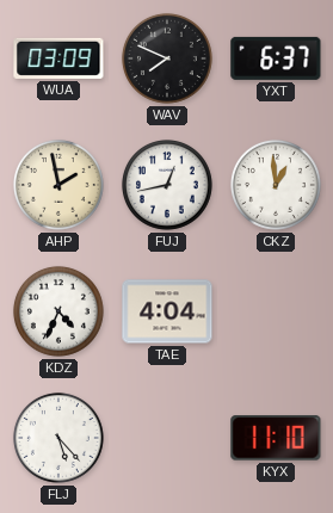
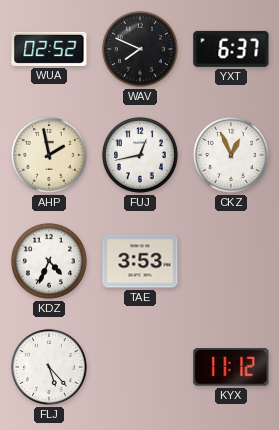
WUA: 03:09 -> 02:52
CKZ: 12:59 -> 12:56
TAE: 4:04 -> 3:53
KYX: 11:10 -> 11:12
